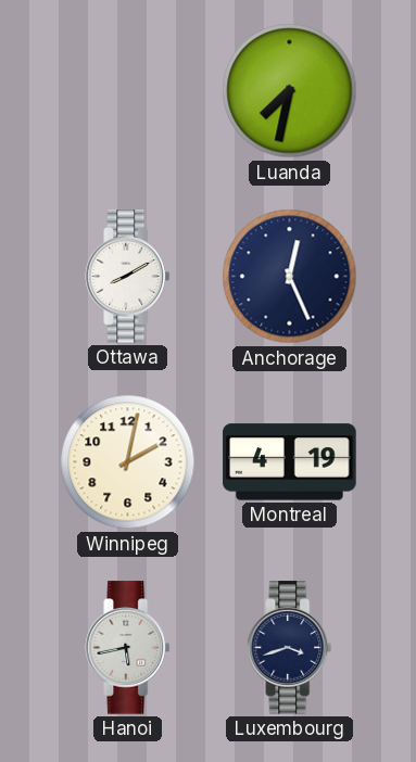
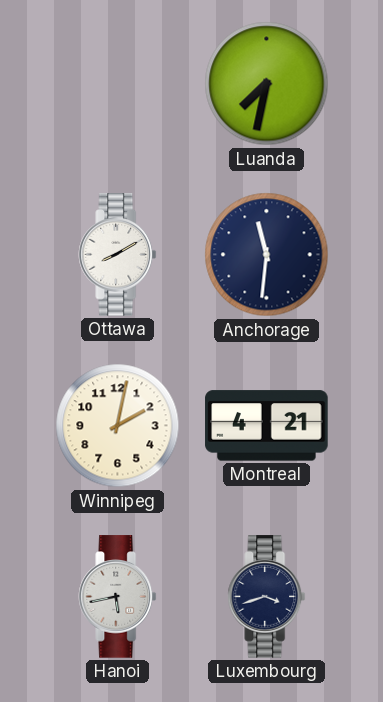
Anchorage: 12:26 -> 11:31
Montreal: 4:19 -> 4:21
